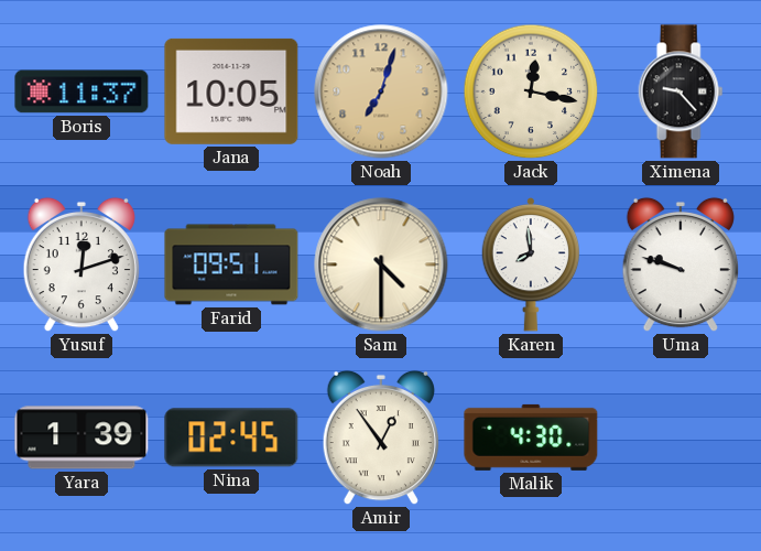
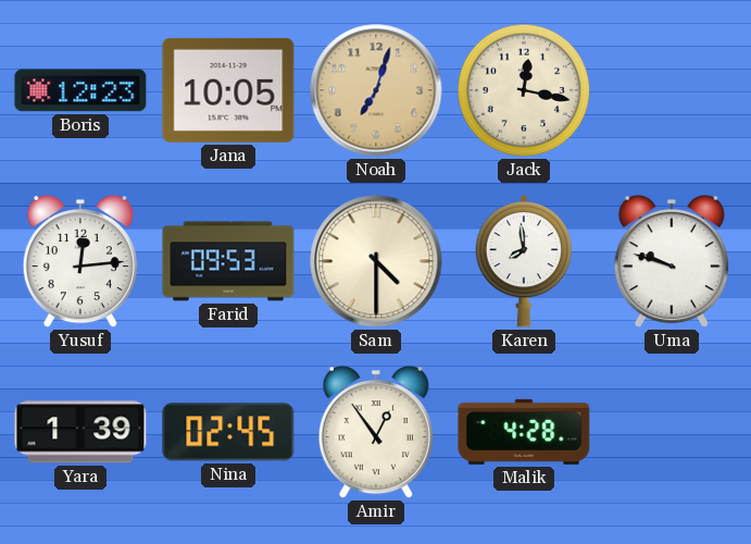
Boris: 11:37 -> 12:23
Ximena: 9:23 -> none
Yusuf: 12:12 -> 12:14
Farid: 09:51 -> 09:53
Malik: 4:30 -> 4:28
